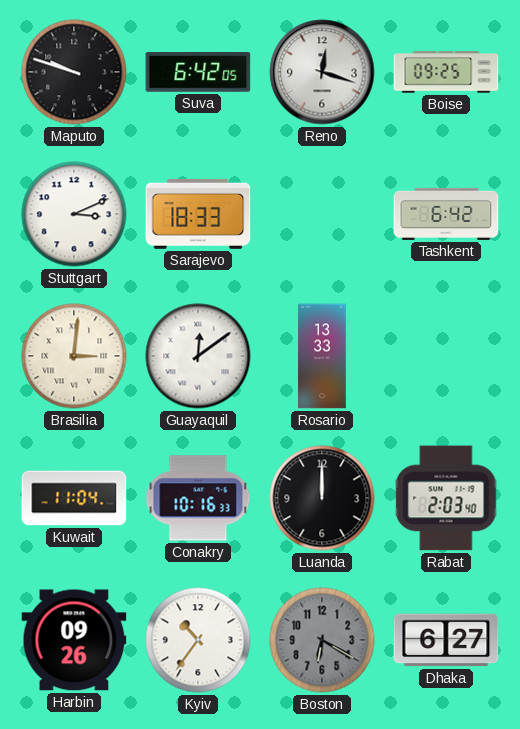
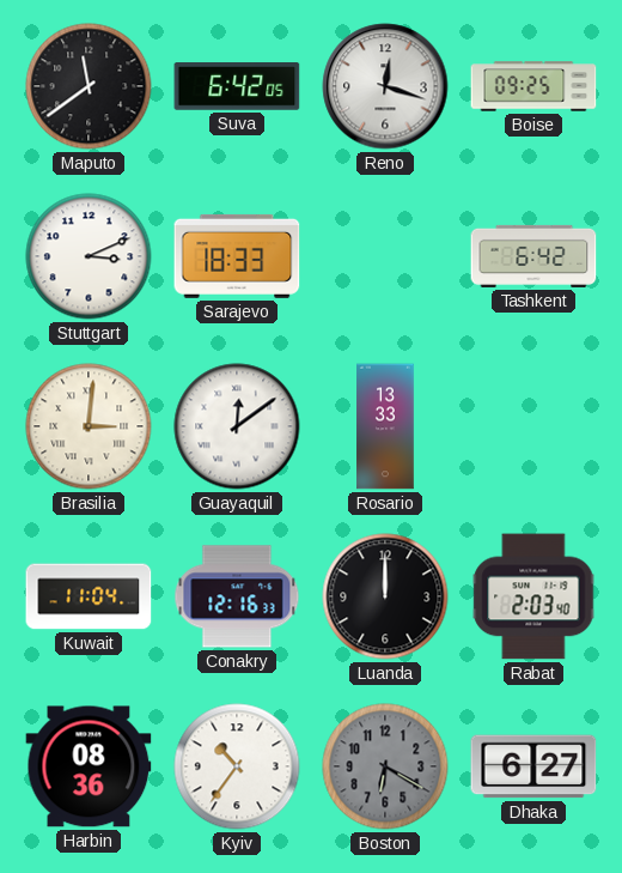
Maputo: 9:48 -> 11:39
Conakry: 10:16 -> 12:16
Harbin: 09:26 -> 08:36
